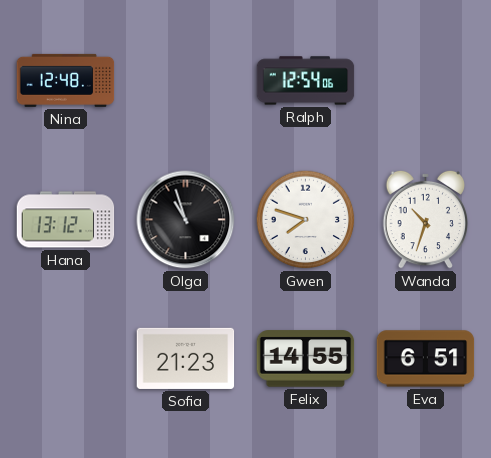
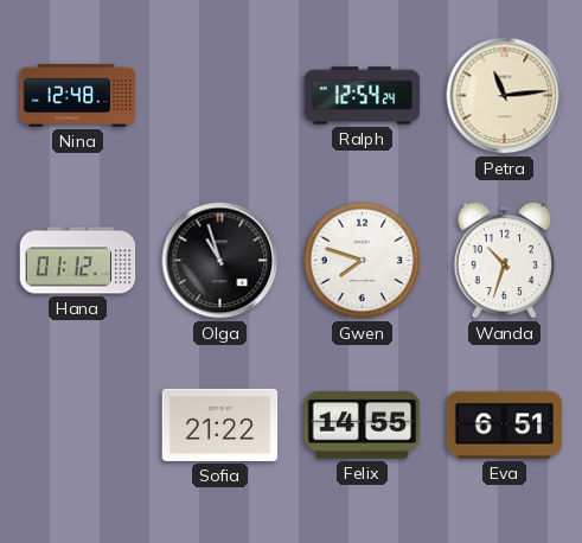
Ralph: 12:54:06 -> 12:54:24
Petra: none -> 11:14
Hana: 13:12 -> 01:12
Sofia: 21:23 -> 21:22
